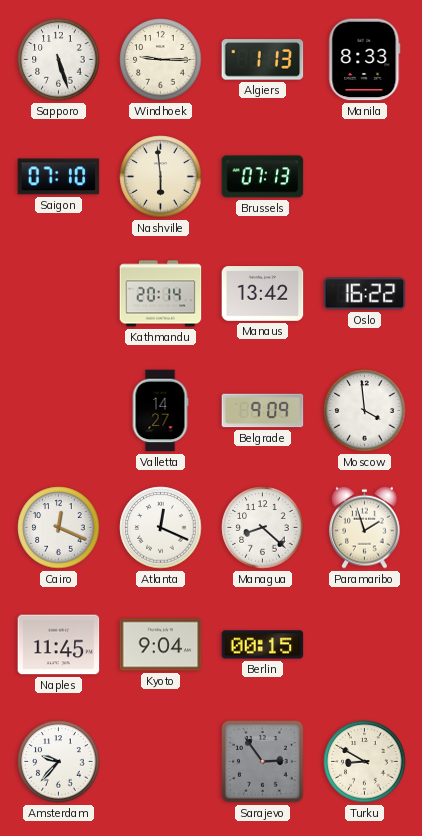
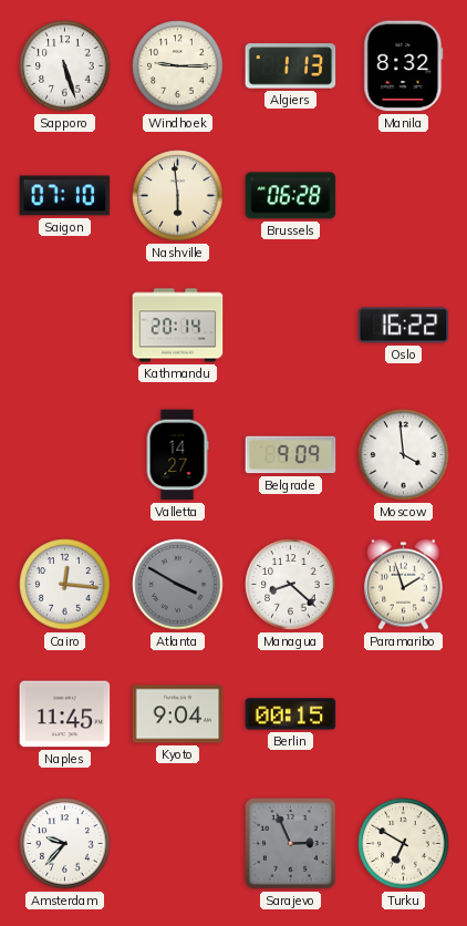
Manila: 8:33 -> 8:32
Brussels: 07:13 -> 06:28
Manaus: 13:42 -> none
Cairo: 12:19 -> 12:16
Atlanta: 12:19 -> 3:50
Atlanta dial: white -> grey
Sarajevo: 2:54 -> 2:56
Turku: 8:50 -> 6:50
